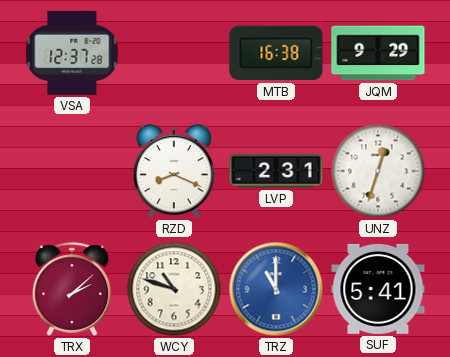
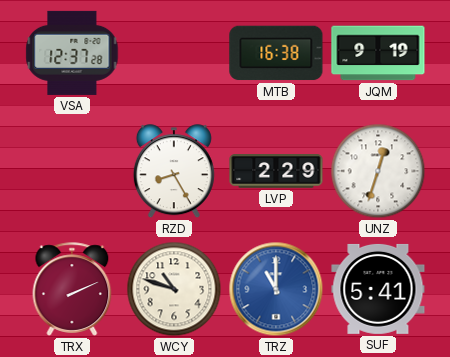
JQM: 9:29 -> 9:19
RZD: 8:19 -> 8:25
LVP: 2:31 -> 2:29
TRX: 2:08 -> 2:11
